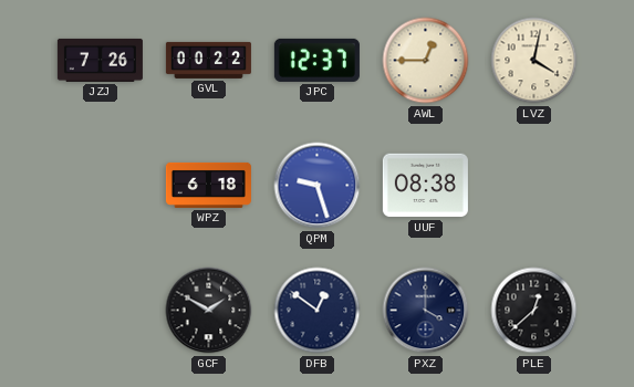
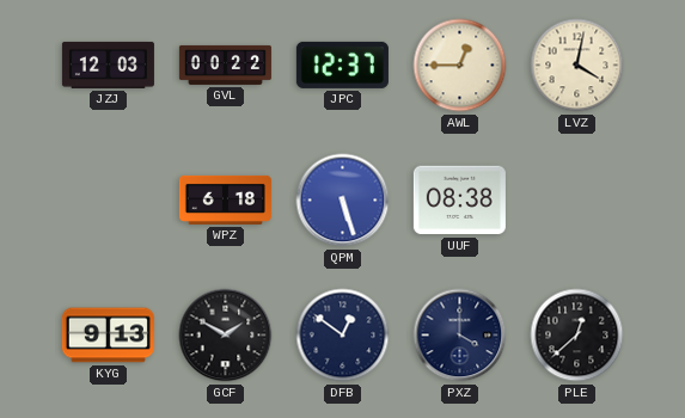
JZJ: 7:26 -> 12:03
QPM: 9:27 -> 5:27
KYG: none -> 9:13
